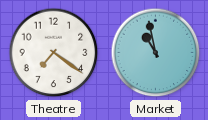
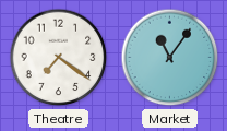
Market: 10:58 -> 11:06
